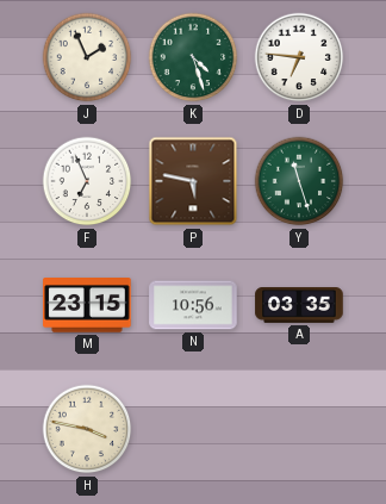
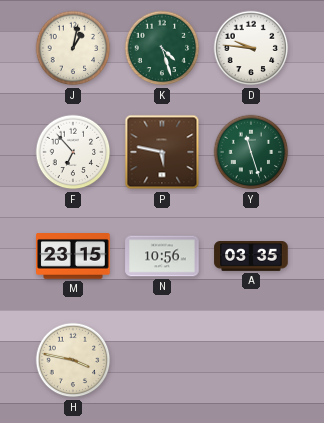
J: 1:56 -> 1:02
D: 6:46 -> 9:46
F: 6:56 -> 6:53
